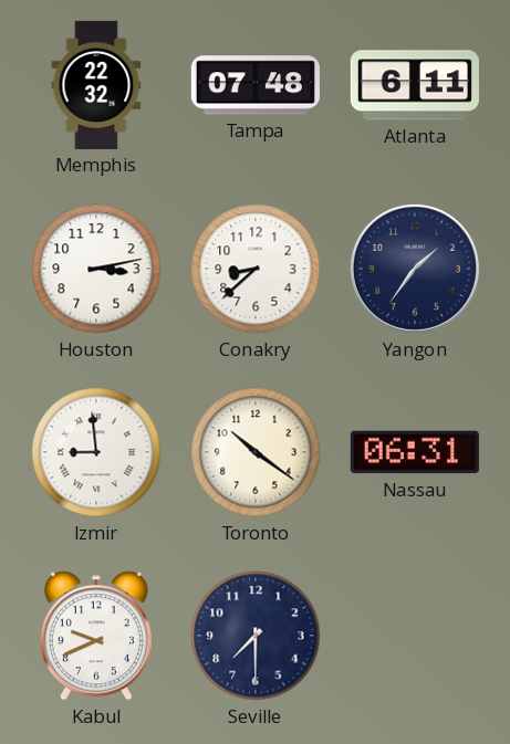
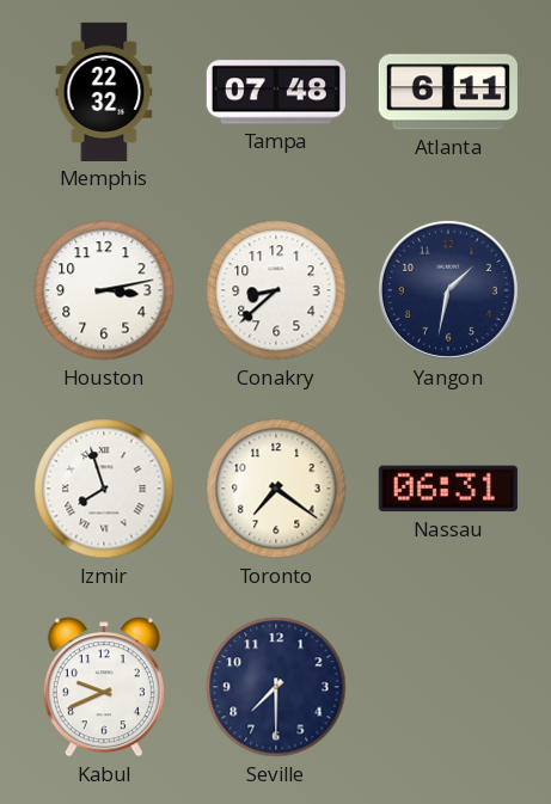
Yangon: 1:36 -> 1:32
Izmir: 8:59 -> 7:57
Toronto: 10:21 -> 7:21
